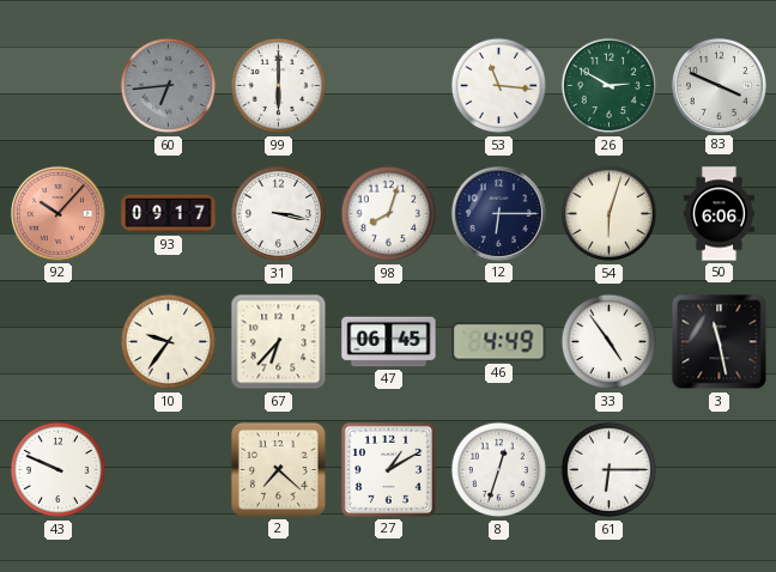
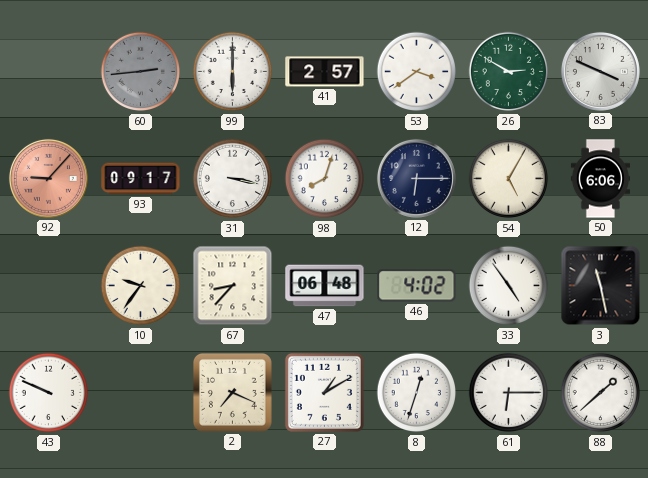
60: 6:44 -> 2:44
41: none -> 2:57
53: 11:16 -> 3:39
92: 10:07 -> 9:07
54: 6:03 -> 5:05
67: 6:37 -> 8:37
47: 06:45 -> 06:48
46: 4:49 -> 4:02
2: 7:22 -> 7:19
88: none -> 1:38
